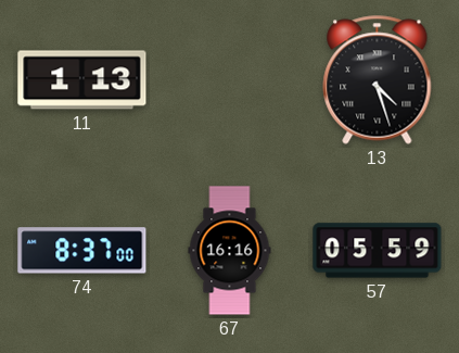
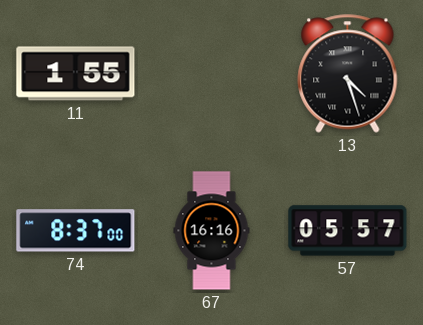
11: 1:13 -> 1:55
57: 05:59 -> 05:57
